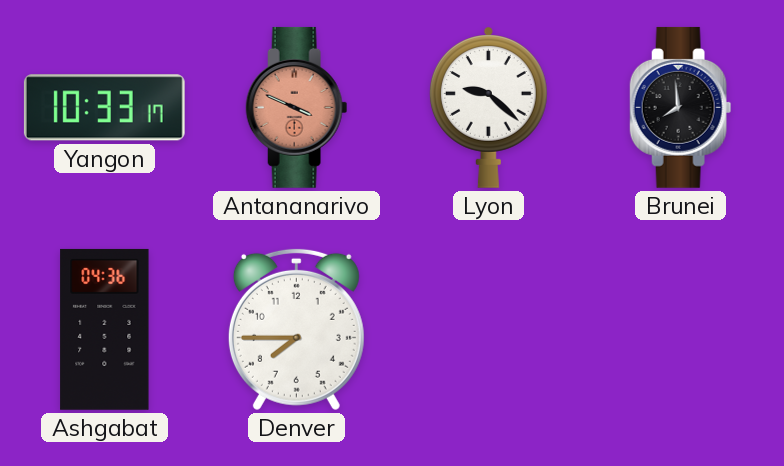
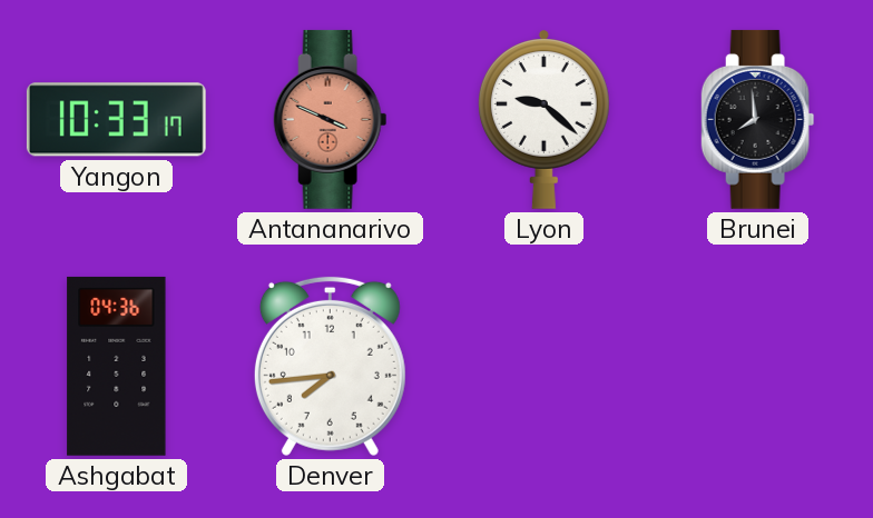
Denver: 7:45 -> 7:44
